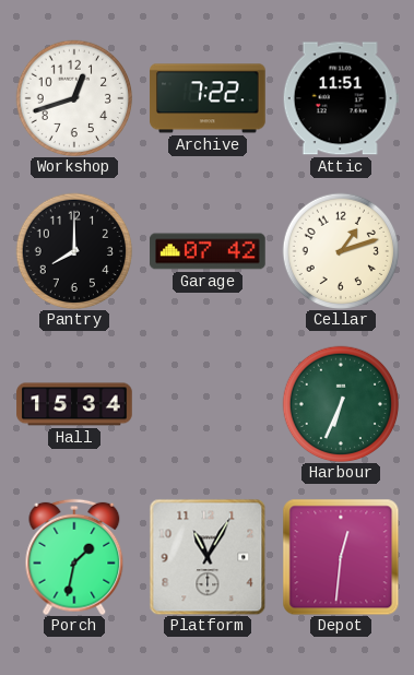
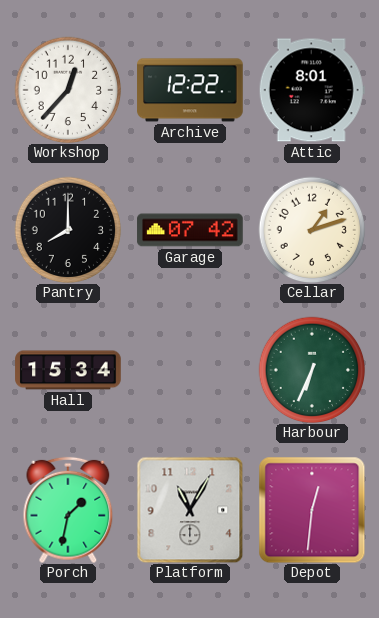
Workshop: 12:42 -> 12:37
Archive: 7:22 -> 12:22
Attic: 11:51 -> 8:01
